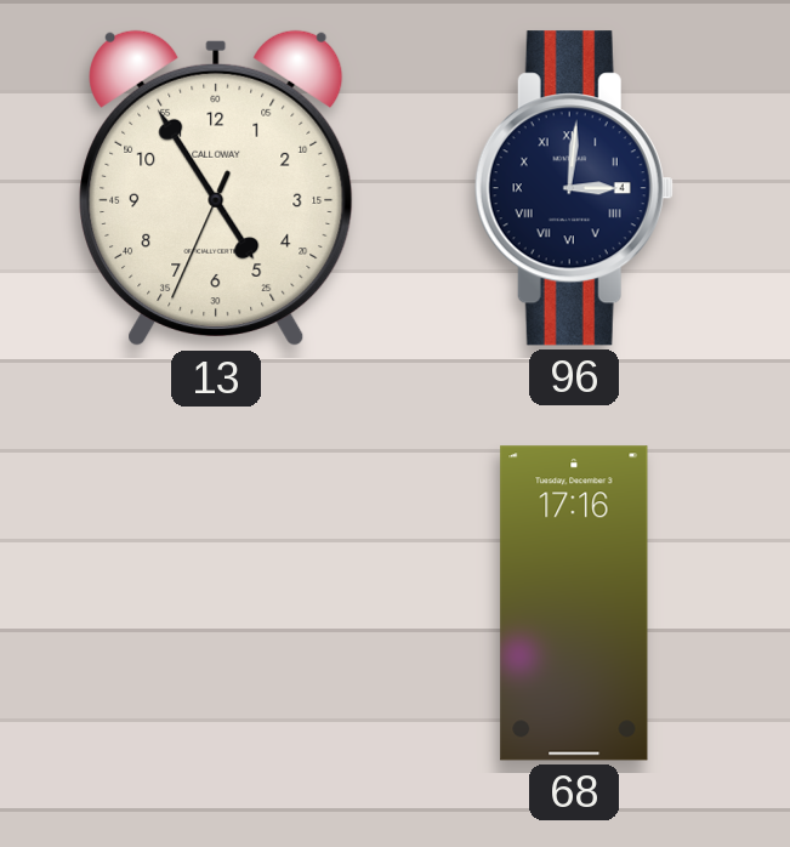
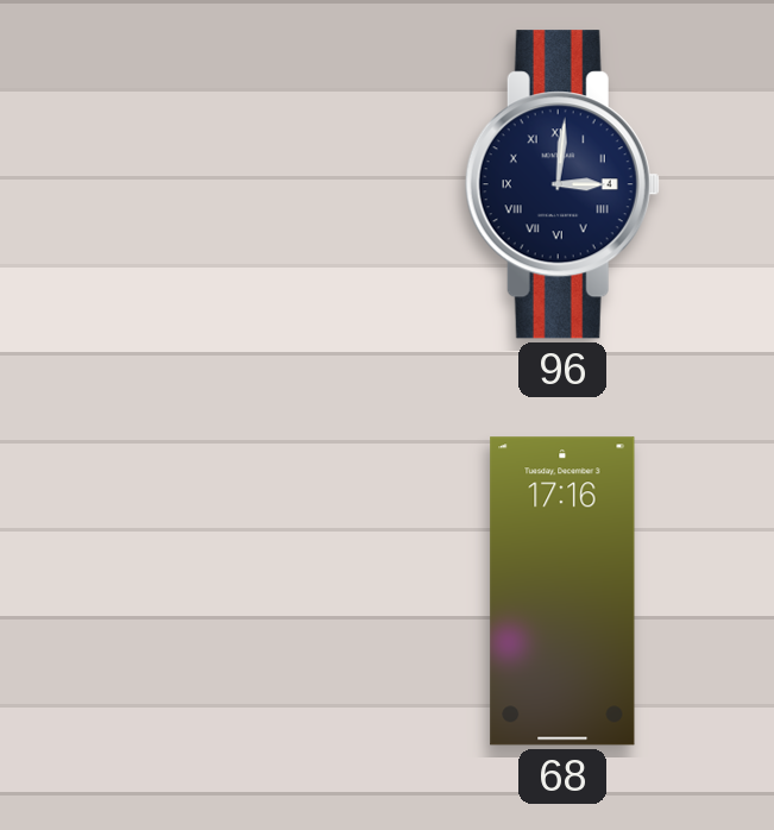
13: 4:54 -> none
